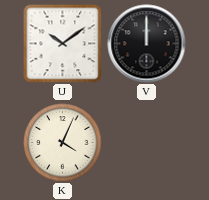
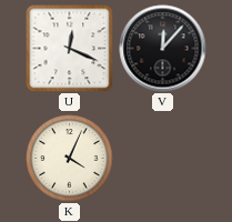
U: 10:09 -> 12:19
V: 12:00 -> 12:07
